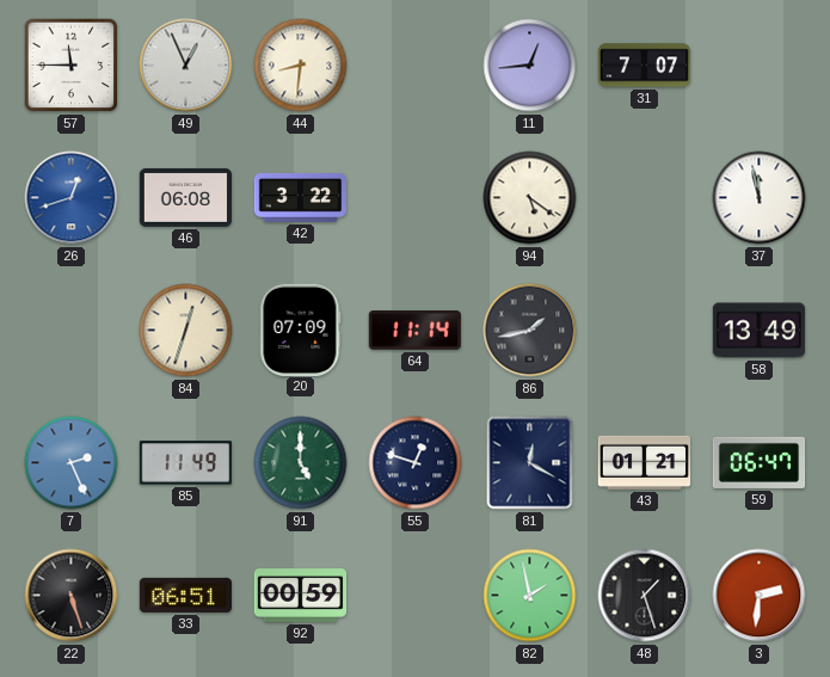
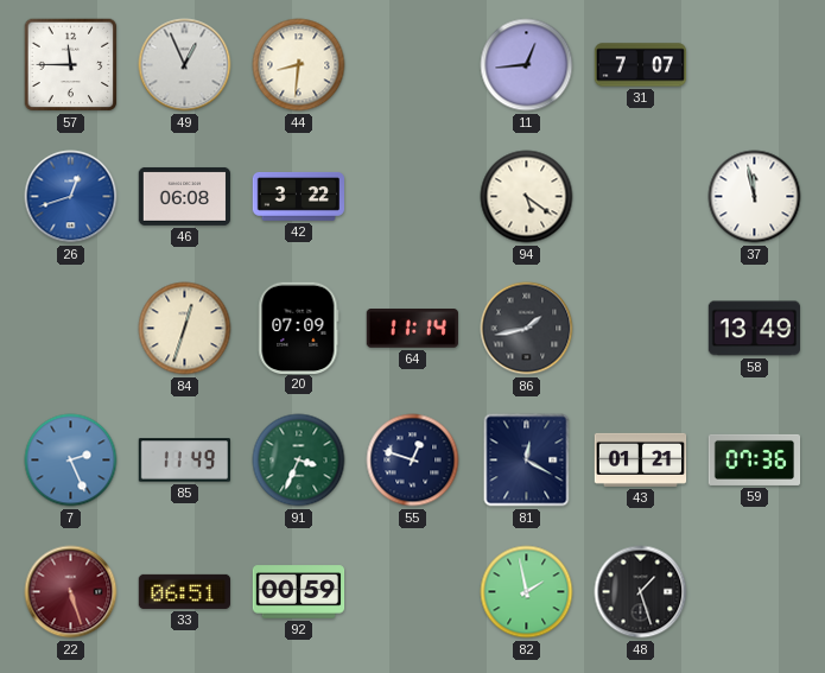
91: 5:00 -> 3:34
59: 06:47 -> 07:36
22 dial: black -> burgundy
3: 2:31 -> none
